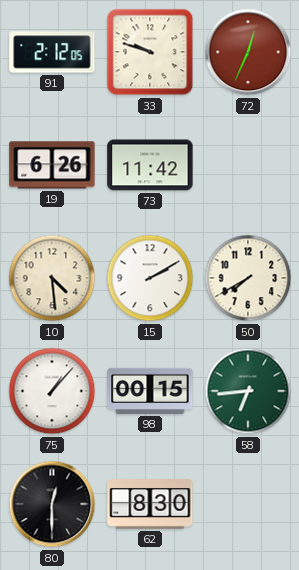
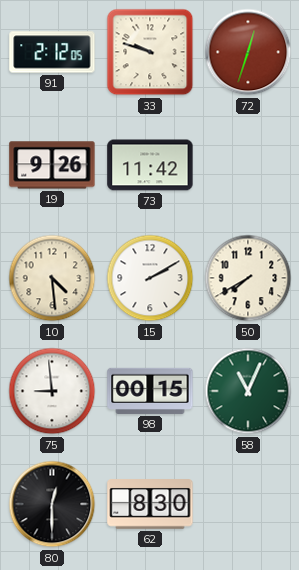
72: 12:34 -> 12:33
19: 6:26 -> 9:26
75: 1:07 -> 8:59
58: 6:44 -> 11:04
